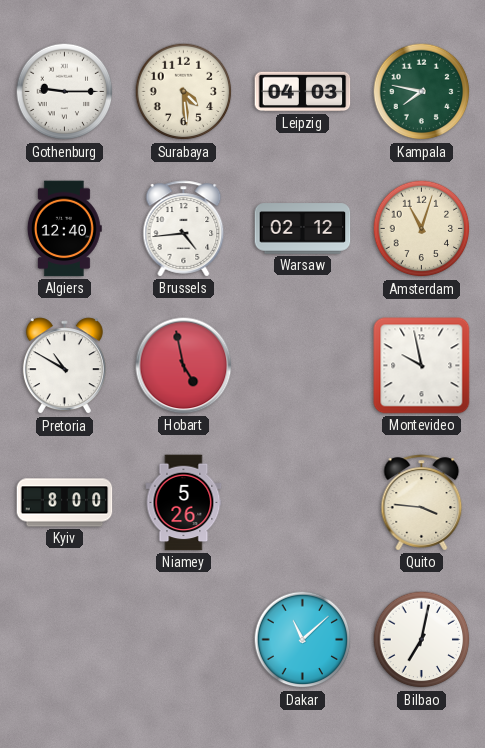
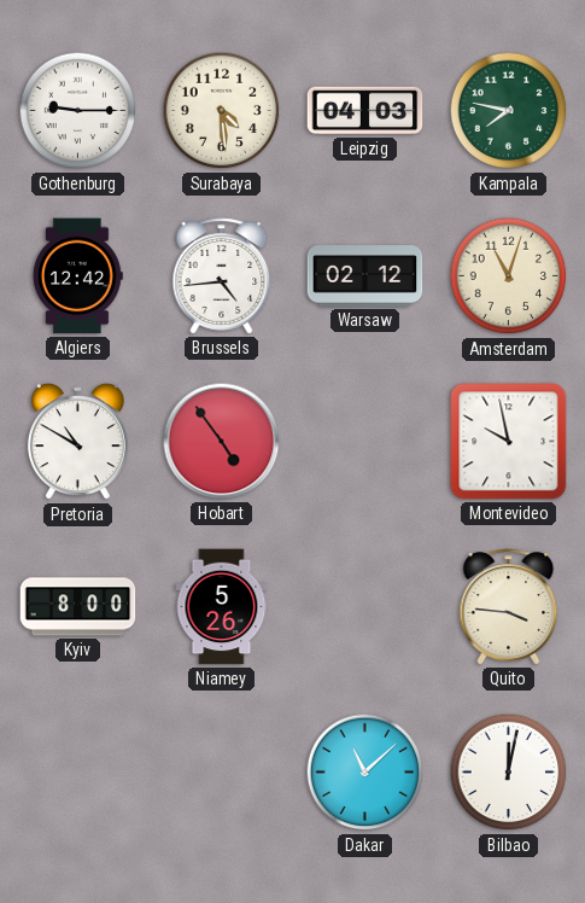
Algiers: 12:40 -> 12:42
Hobart: 4:58 -> 4:54
Bilbao: 7:02 -> 12:02
